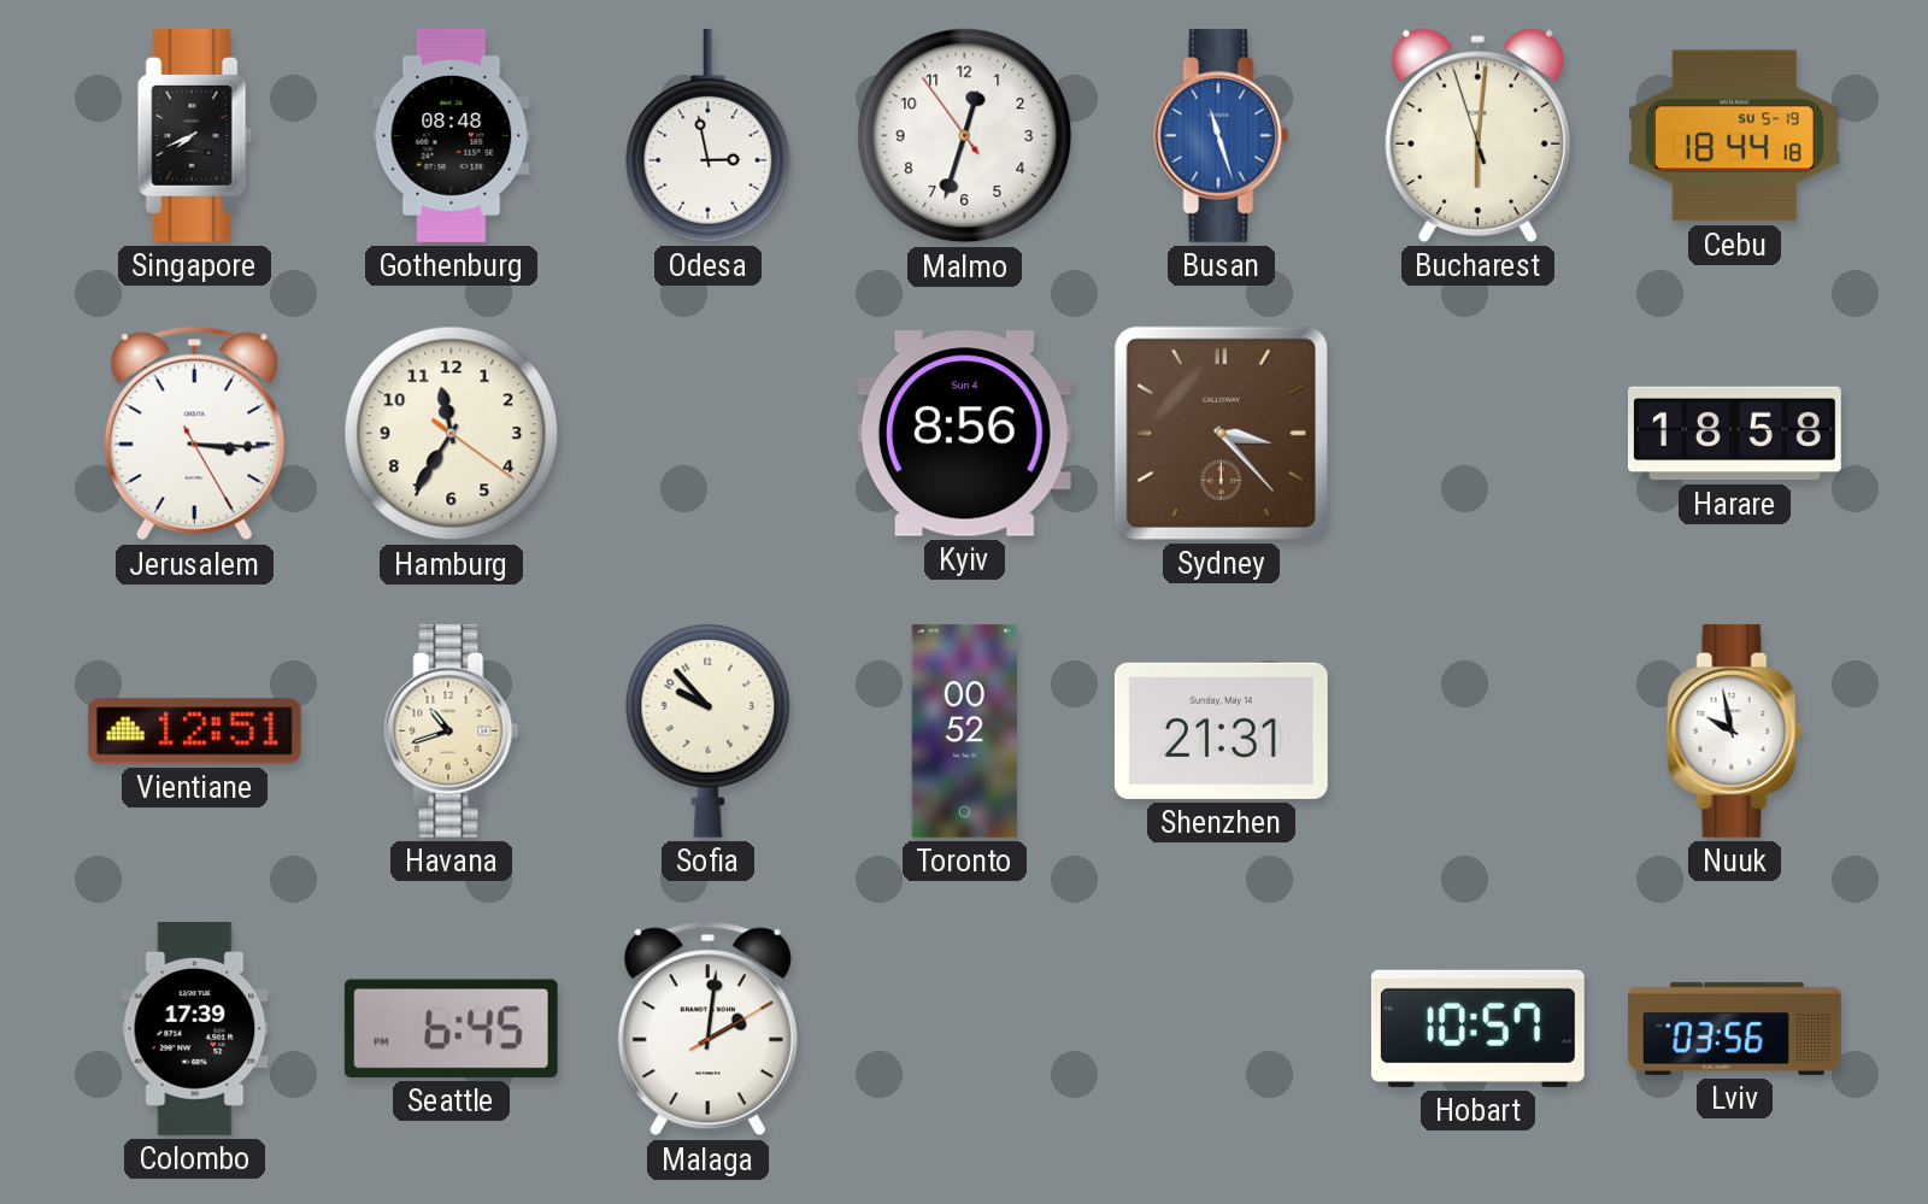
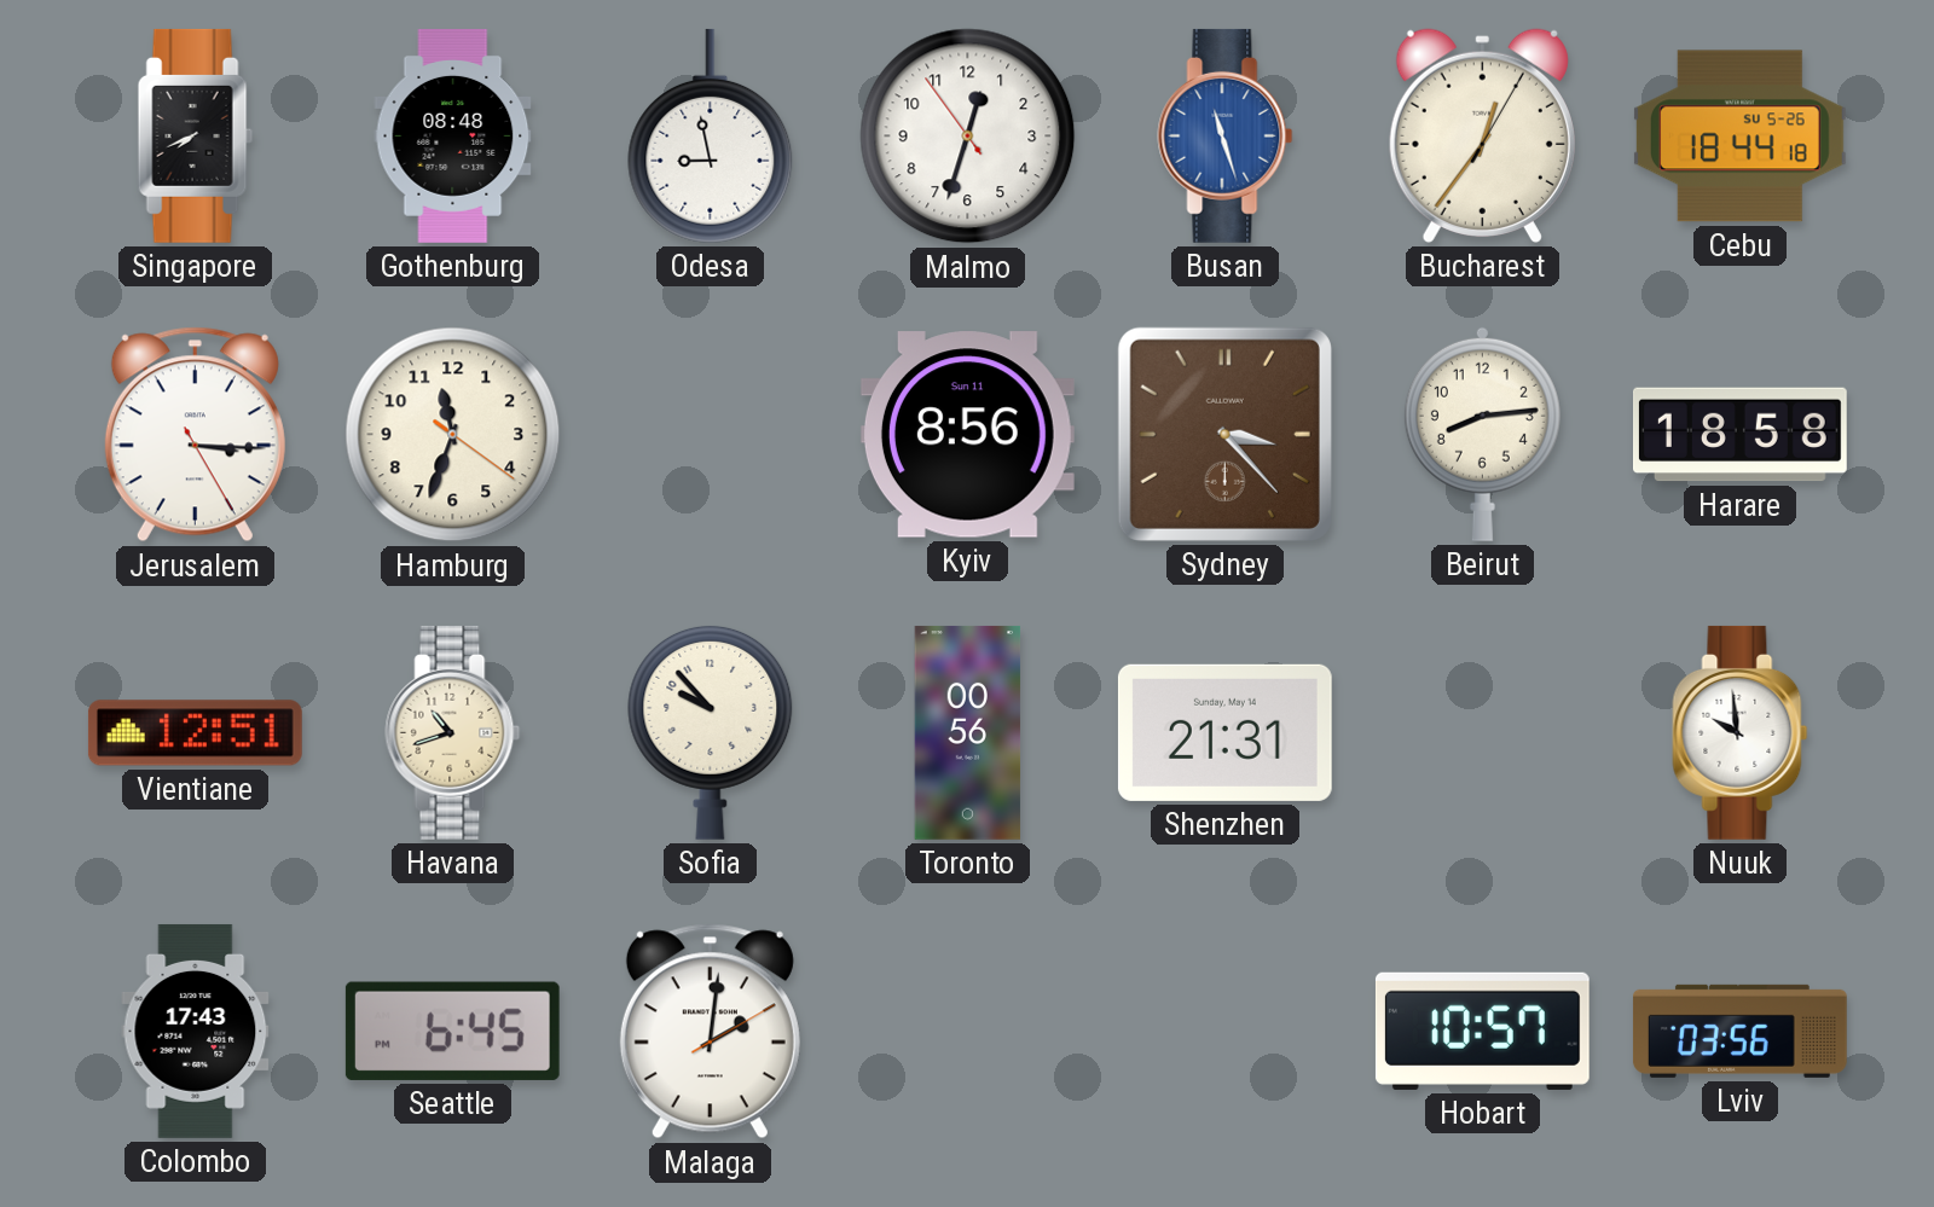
Odesa: 2:58 -> 8:58
Bucharest: 6:00 -> 12:36
Cebu date: SU 5-19 -> SU 5-26
Hamburg: 11:35 -> 11:33
Kyiv date: Sun 4 -> Sun 11
Beirut: none -> 8:14
Toronto: 00:52 -> 00:56
Nuuk: 9:58 -> 9:59
Colombo: 17:39 -> 17:43
